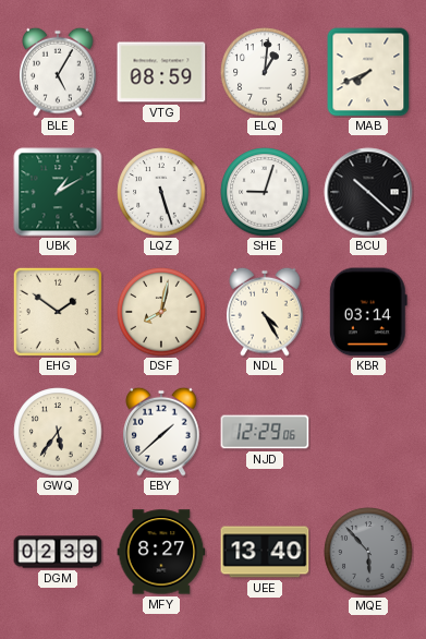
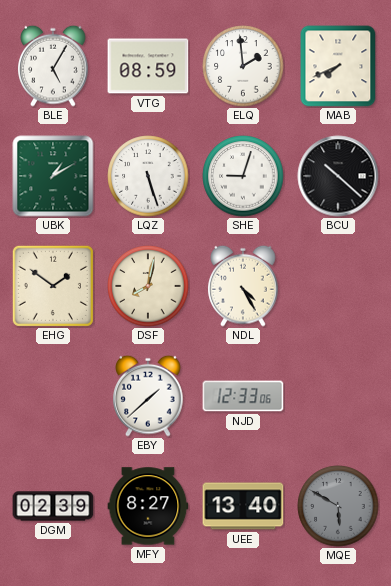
ELQ: 1:01 -> 1:59
KBR: 03:14 -> none
GWQ: 5:36 -> none
NJD: 12:29 -> 12:33
MQE: 5:53 -> 5:50
